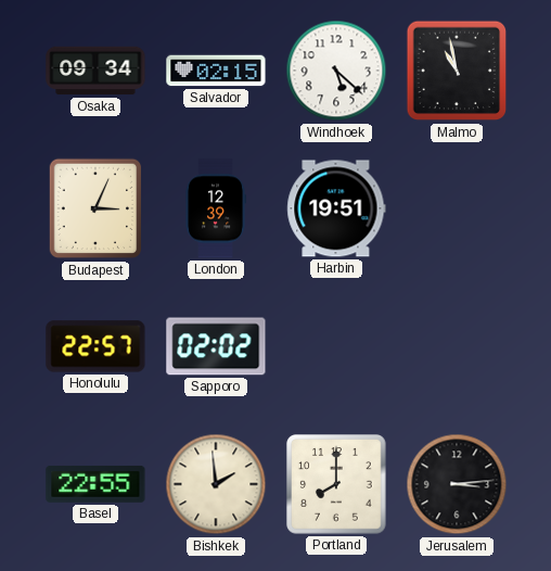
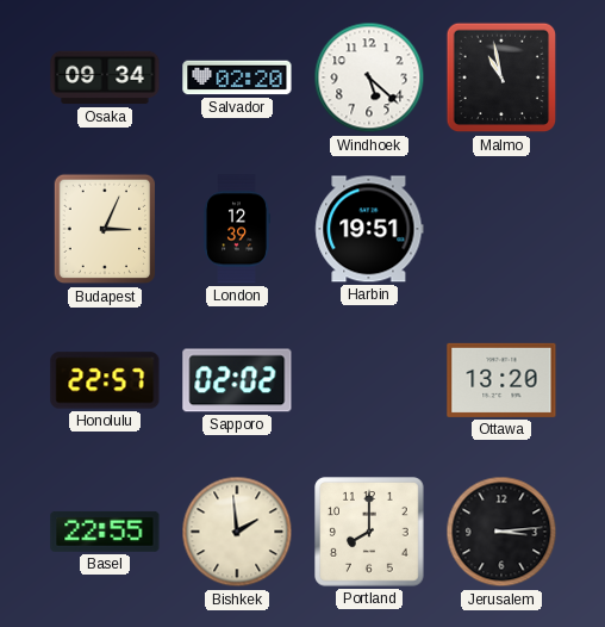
Salvador: 02:15 -> 02:20
Ottawa: none -> 13:20
